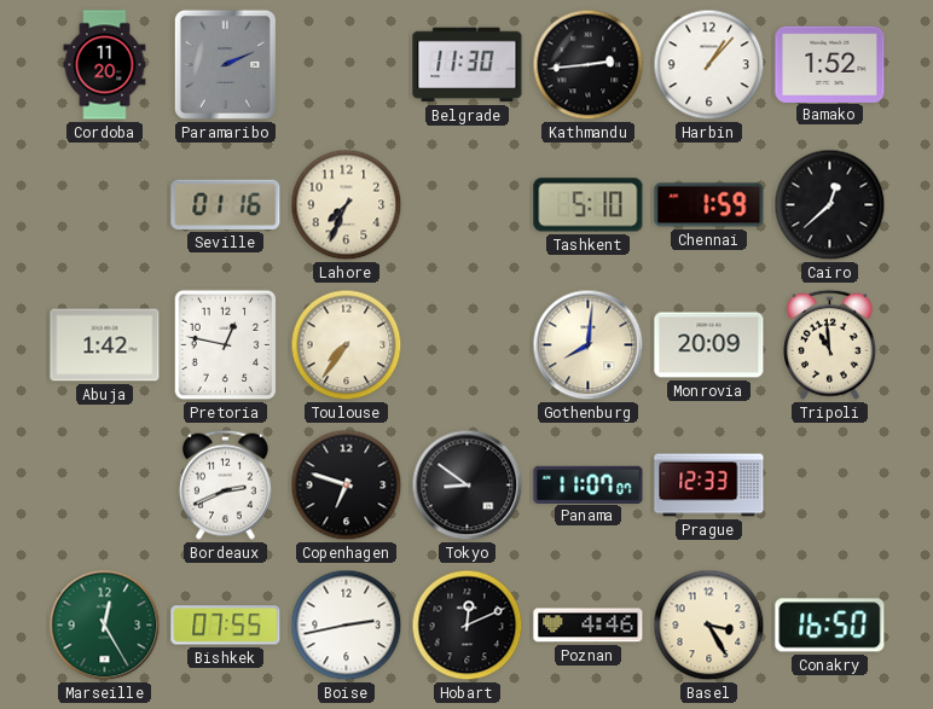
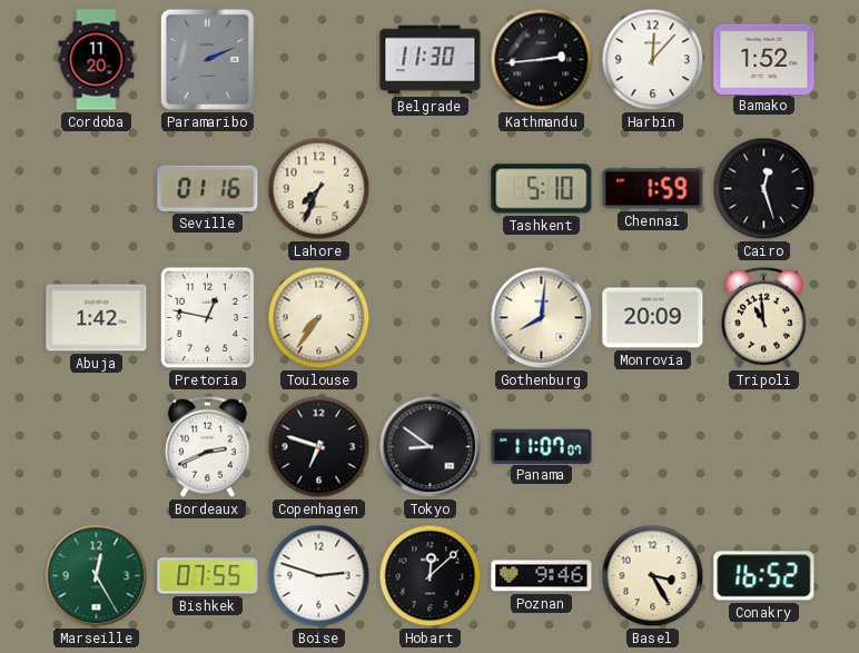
Harbin: 1:07 -> 12:07
Cairo: 12:38 -> 12:27
Prague: 12:33 -> none
Boise: 2:43 -> 2:48
Hobart: 12:11 -> 12:08
Poznan: 4:46 -> 9:46
Conakry: 16:50 -> 16:52
